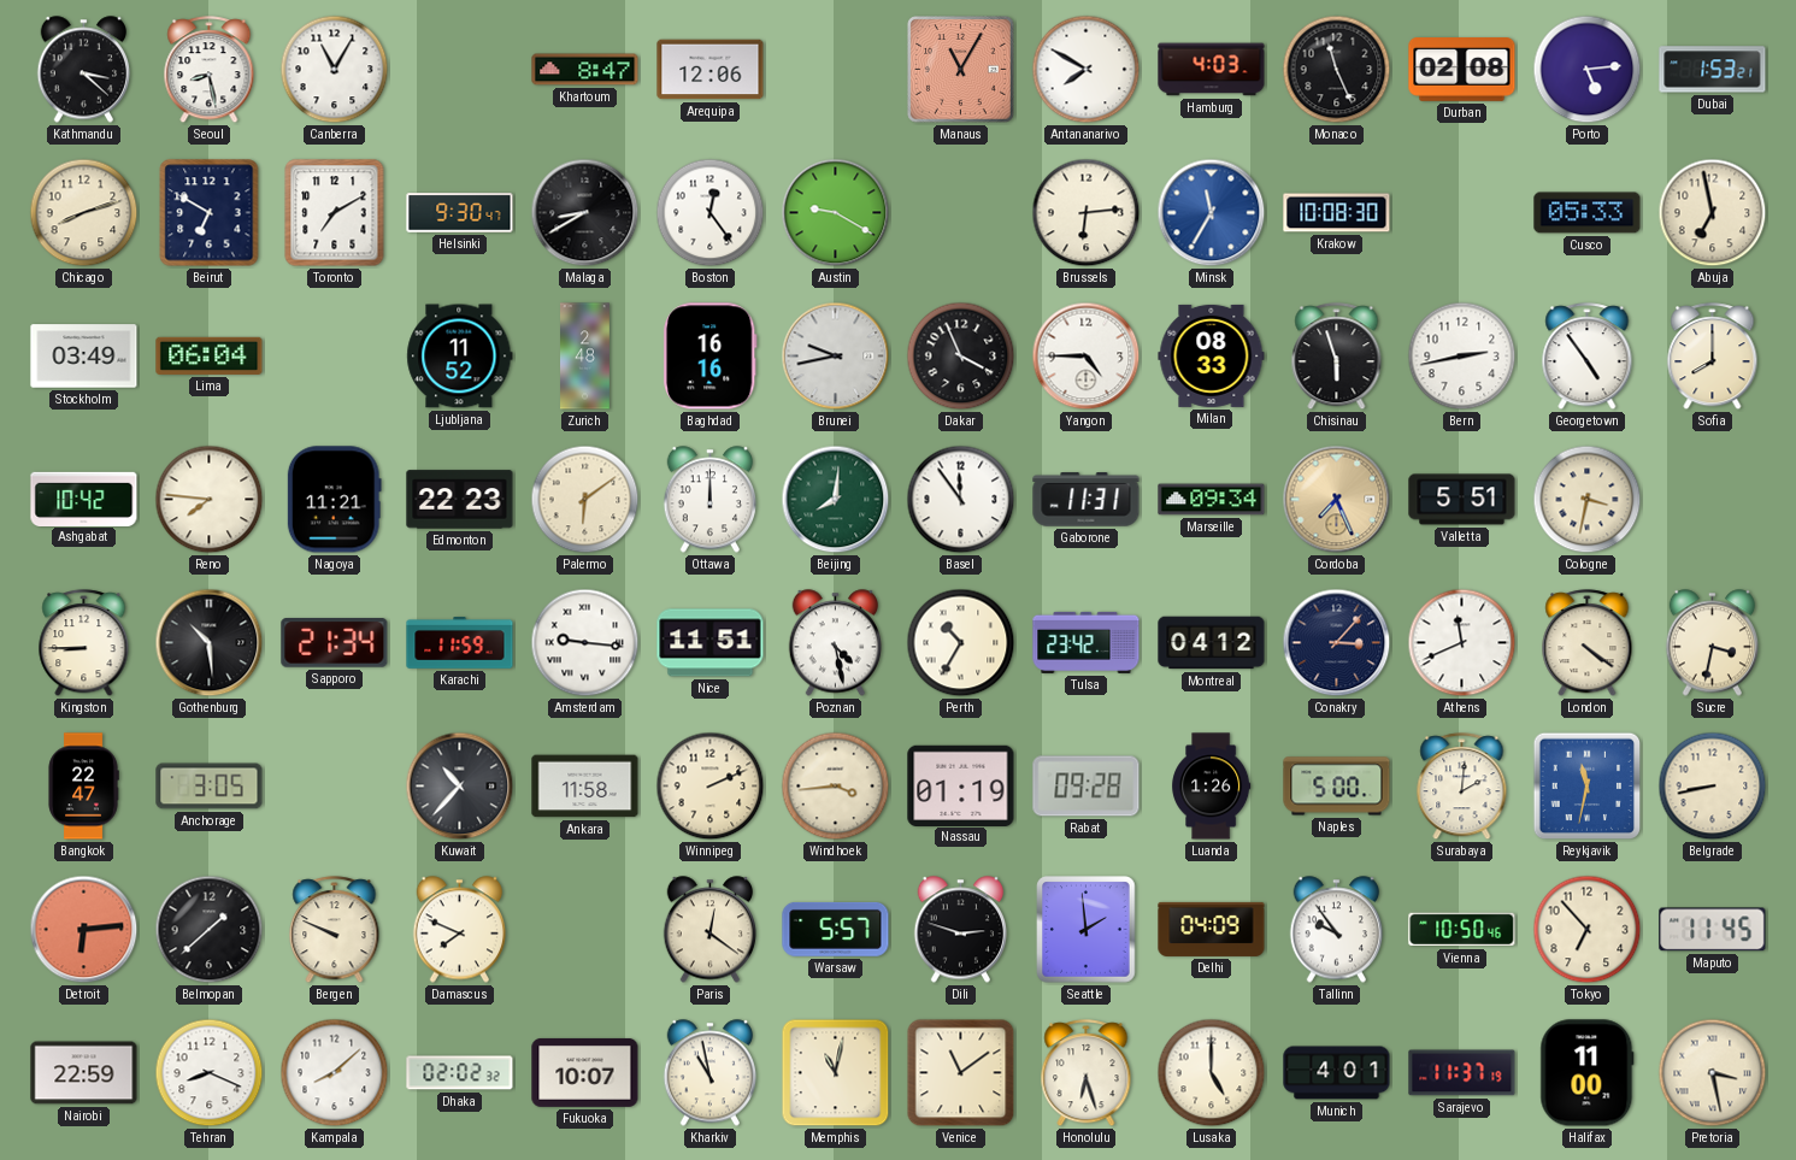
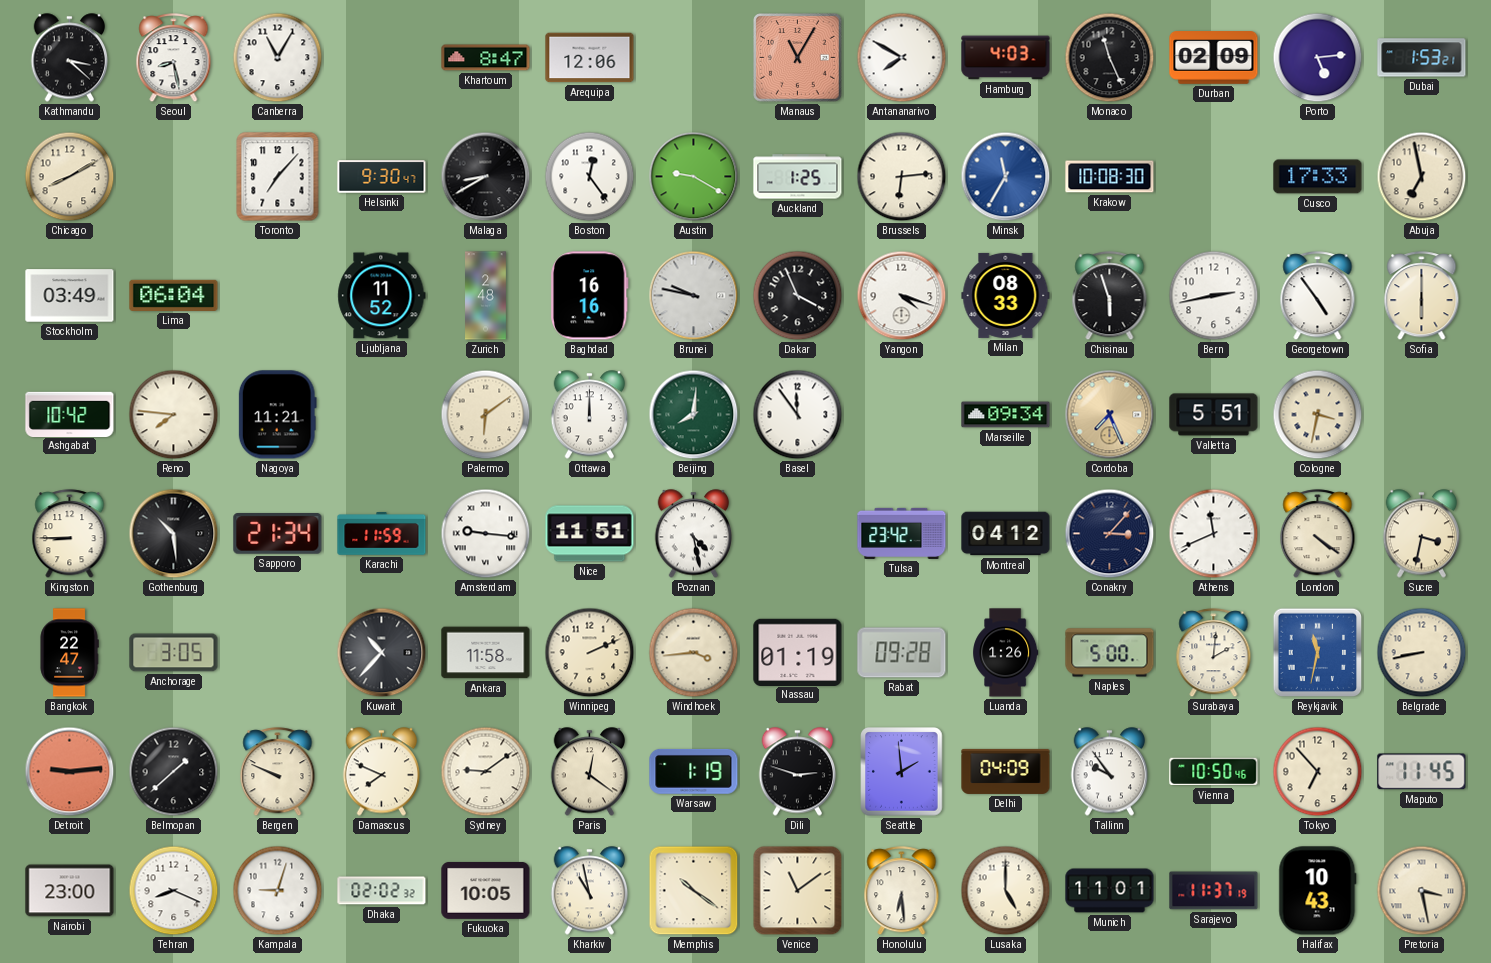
Durban: 02:08 -> 02:09
Chicago: 8:12 -> 8:10
Beirut: 6:50 -> none
Toronto: 7:10 -> 7:07
Auckland: none -> 1:25
Cusco: 05:33 -> 17:33
Brunei: 9:43 -> 9:47
Yangon: 4:45 -> 4:18
Sofia: 8:00 -> 6:00
Edmonton: 22:23 -> none
Gaborone: 11:31 -> none
Perth: 10:35 -> none
Detroit: 6:14 -> 9:14
Sydney: none -> 9:09
Warsaw: 5:57 -> 1:19
Nairobi: 22:59 -> 23:00
Kampala: 8:08 -> 9:03
Fukuoka: 10:07 -> 10:05
Memphis: 11:02 -> 10:21
Honolulu: 6:27 -> 6:29
Munich: 4:01 -> 11:01
Halifax: 11:00 -> 10:43
